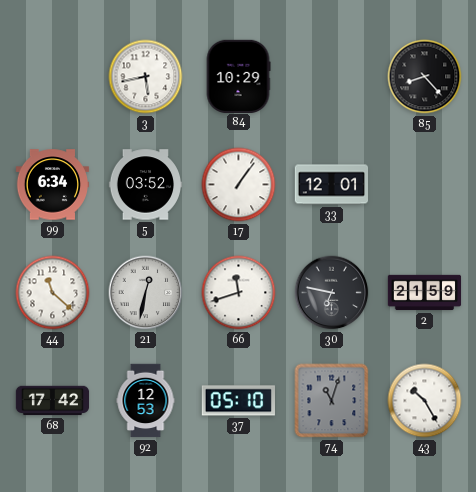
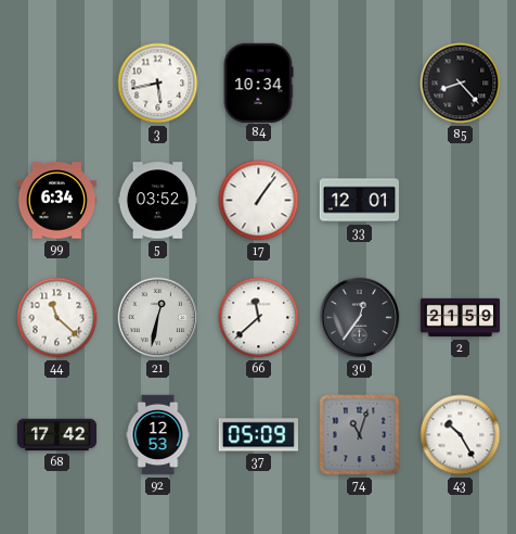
84: 10:29 -> 10:34
66: 11:42 -> 11:38
30: 6:47 -> 12:36
37: 05:10 -> 05:09
